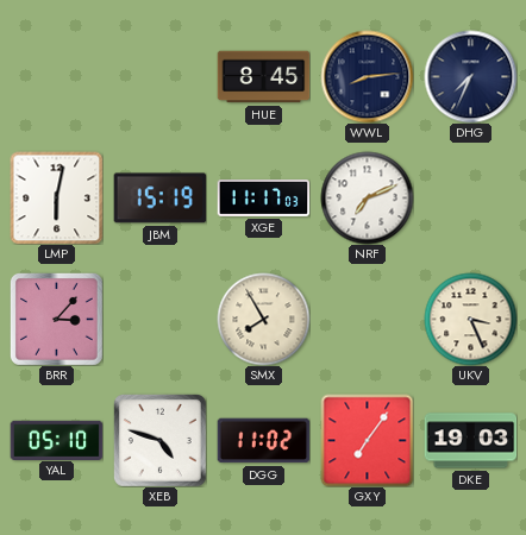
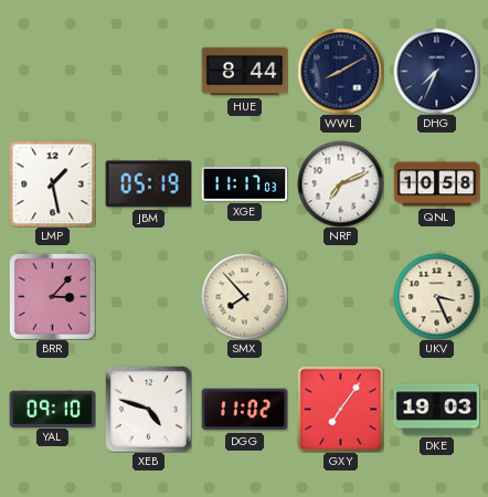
HUE: 8:45 -> 8:44
WWL: 8:14 -> 8:10
LMP: 6:02 -> 1:28
JBM: 15:19 -> 05:19
QNL: none -> 10:58
SMX: 7:55 -> 7:53
YAL: 05:10 -> 09:10
